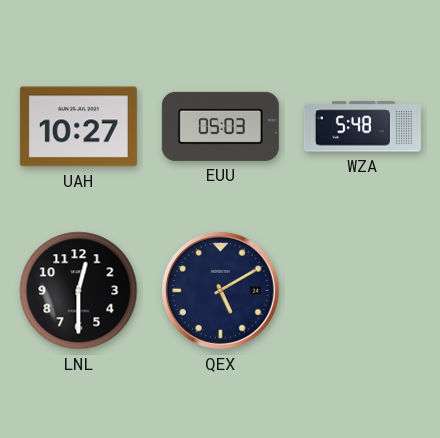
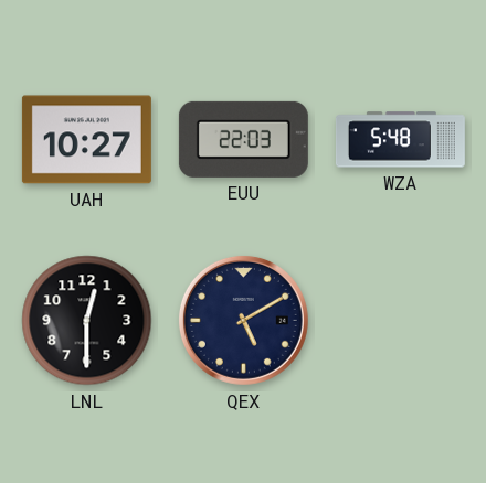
EUU: 05:03 -> 22:03
